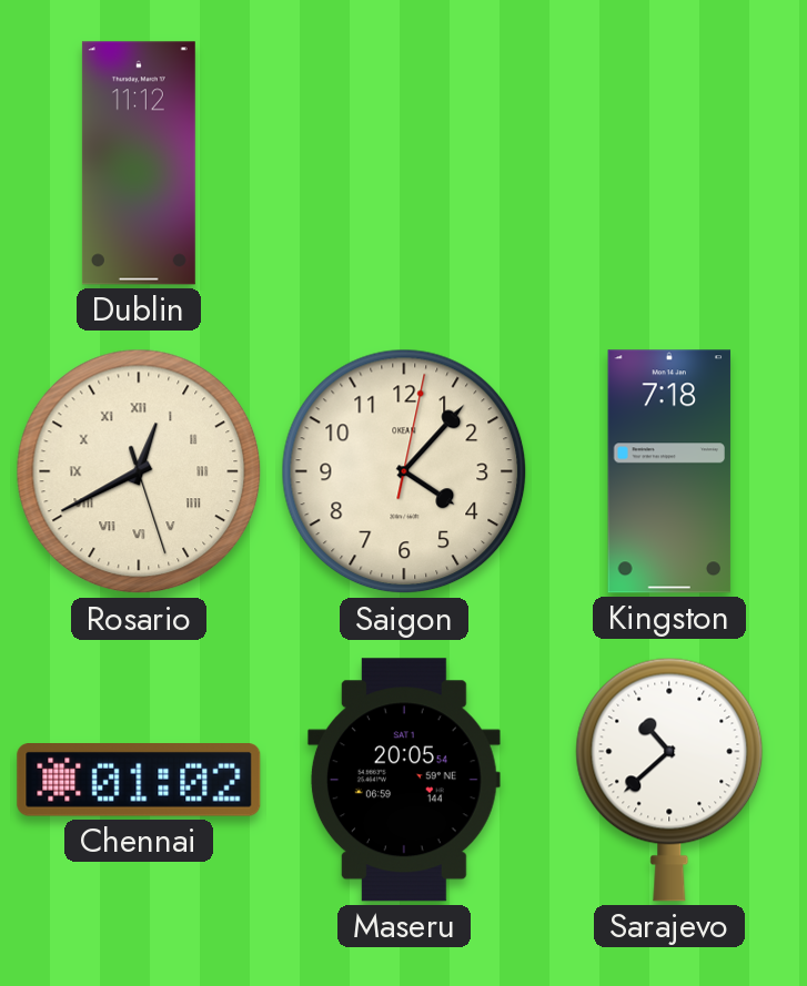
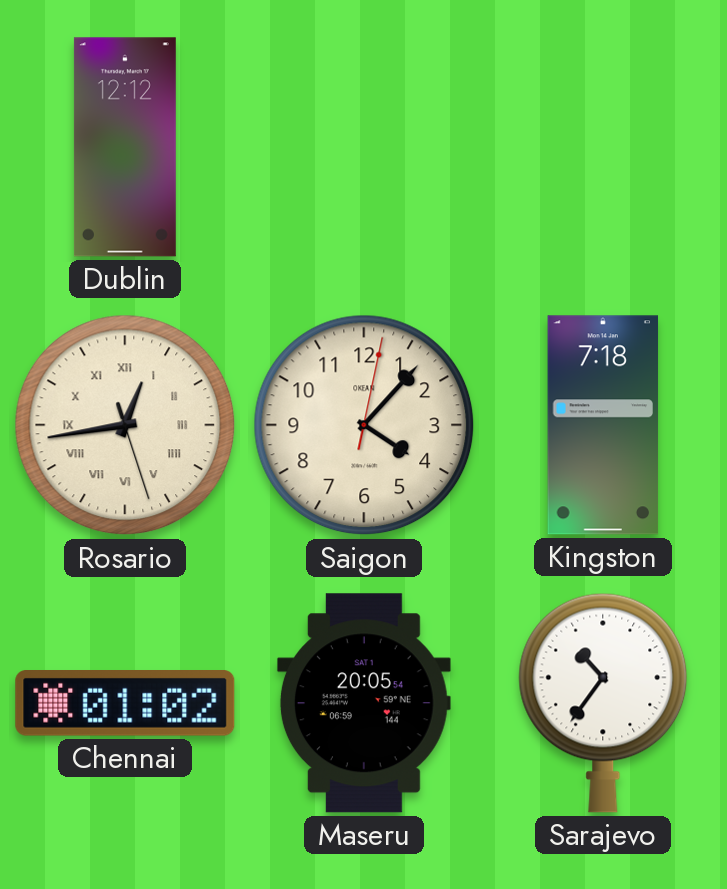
Dublin: 11:12 -> 12:12
Rosario: 12:40 -> 12:43
Sarajevo: 10:38 -> 10:36
